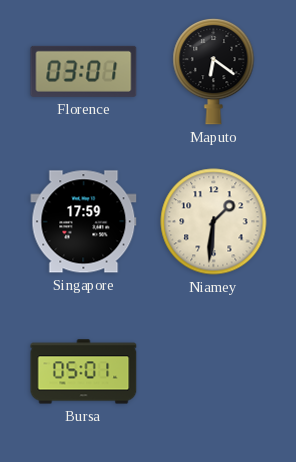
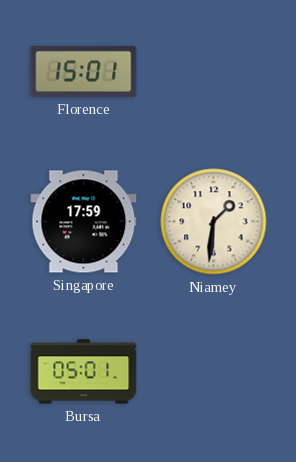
Florence: 03:01 -> 15:01
Maputo: 6:21 -> none
